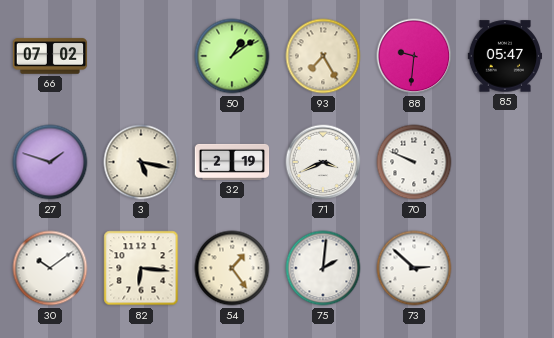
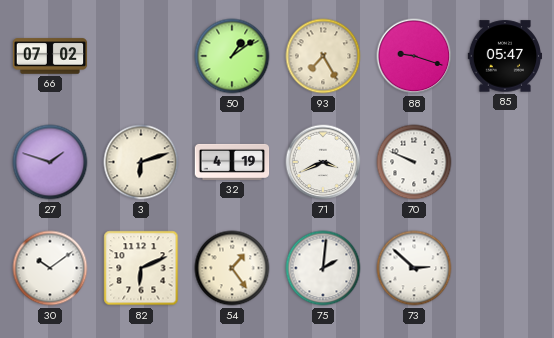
88: 9:31 -> 9:18
3: 5:17 -> 6:12
32: 2:19 -> 4:19
82: 6:16 -> 6:11
